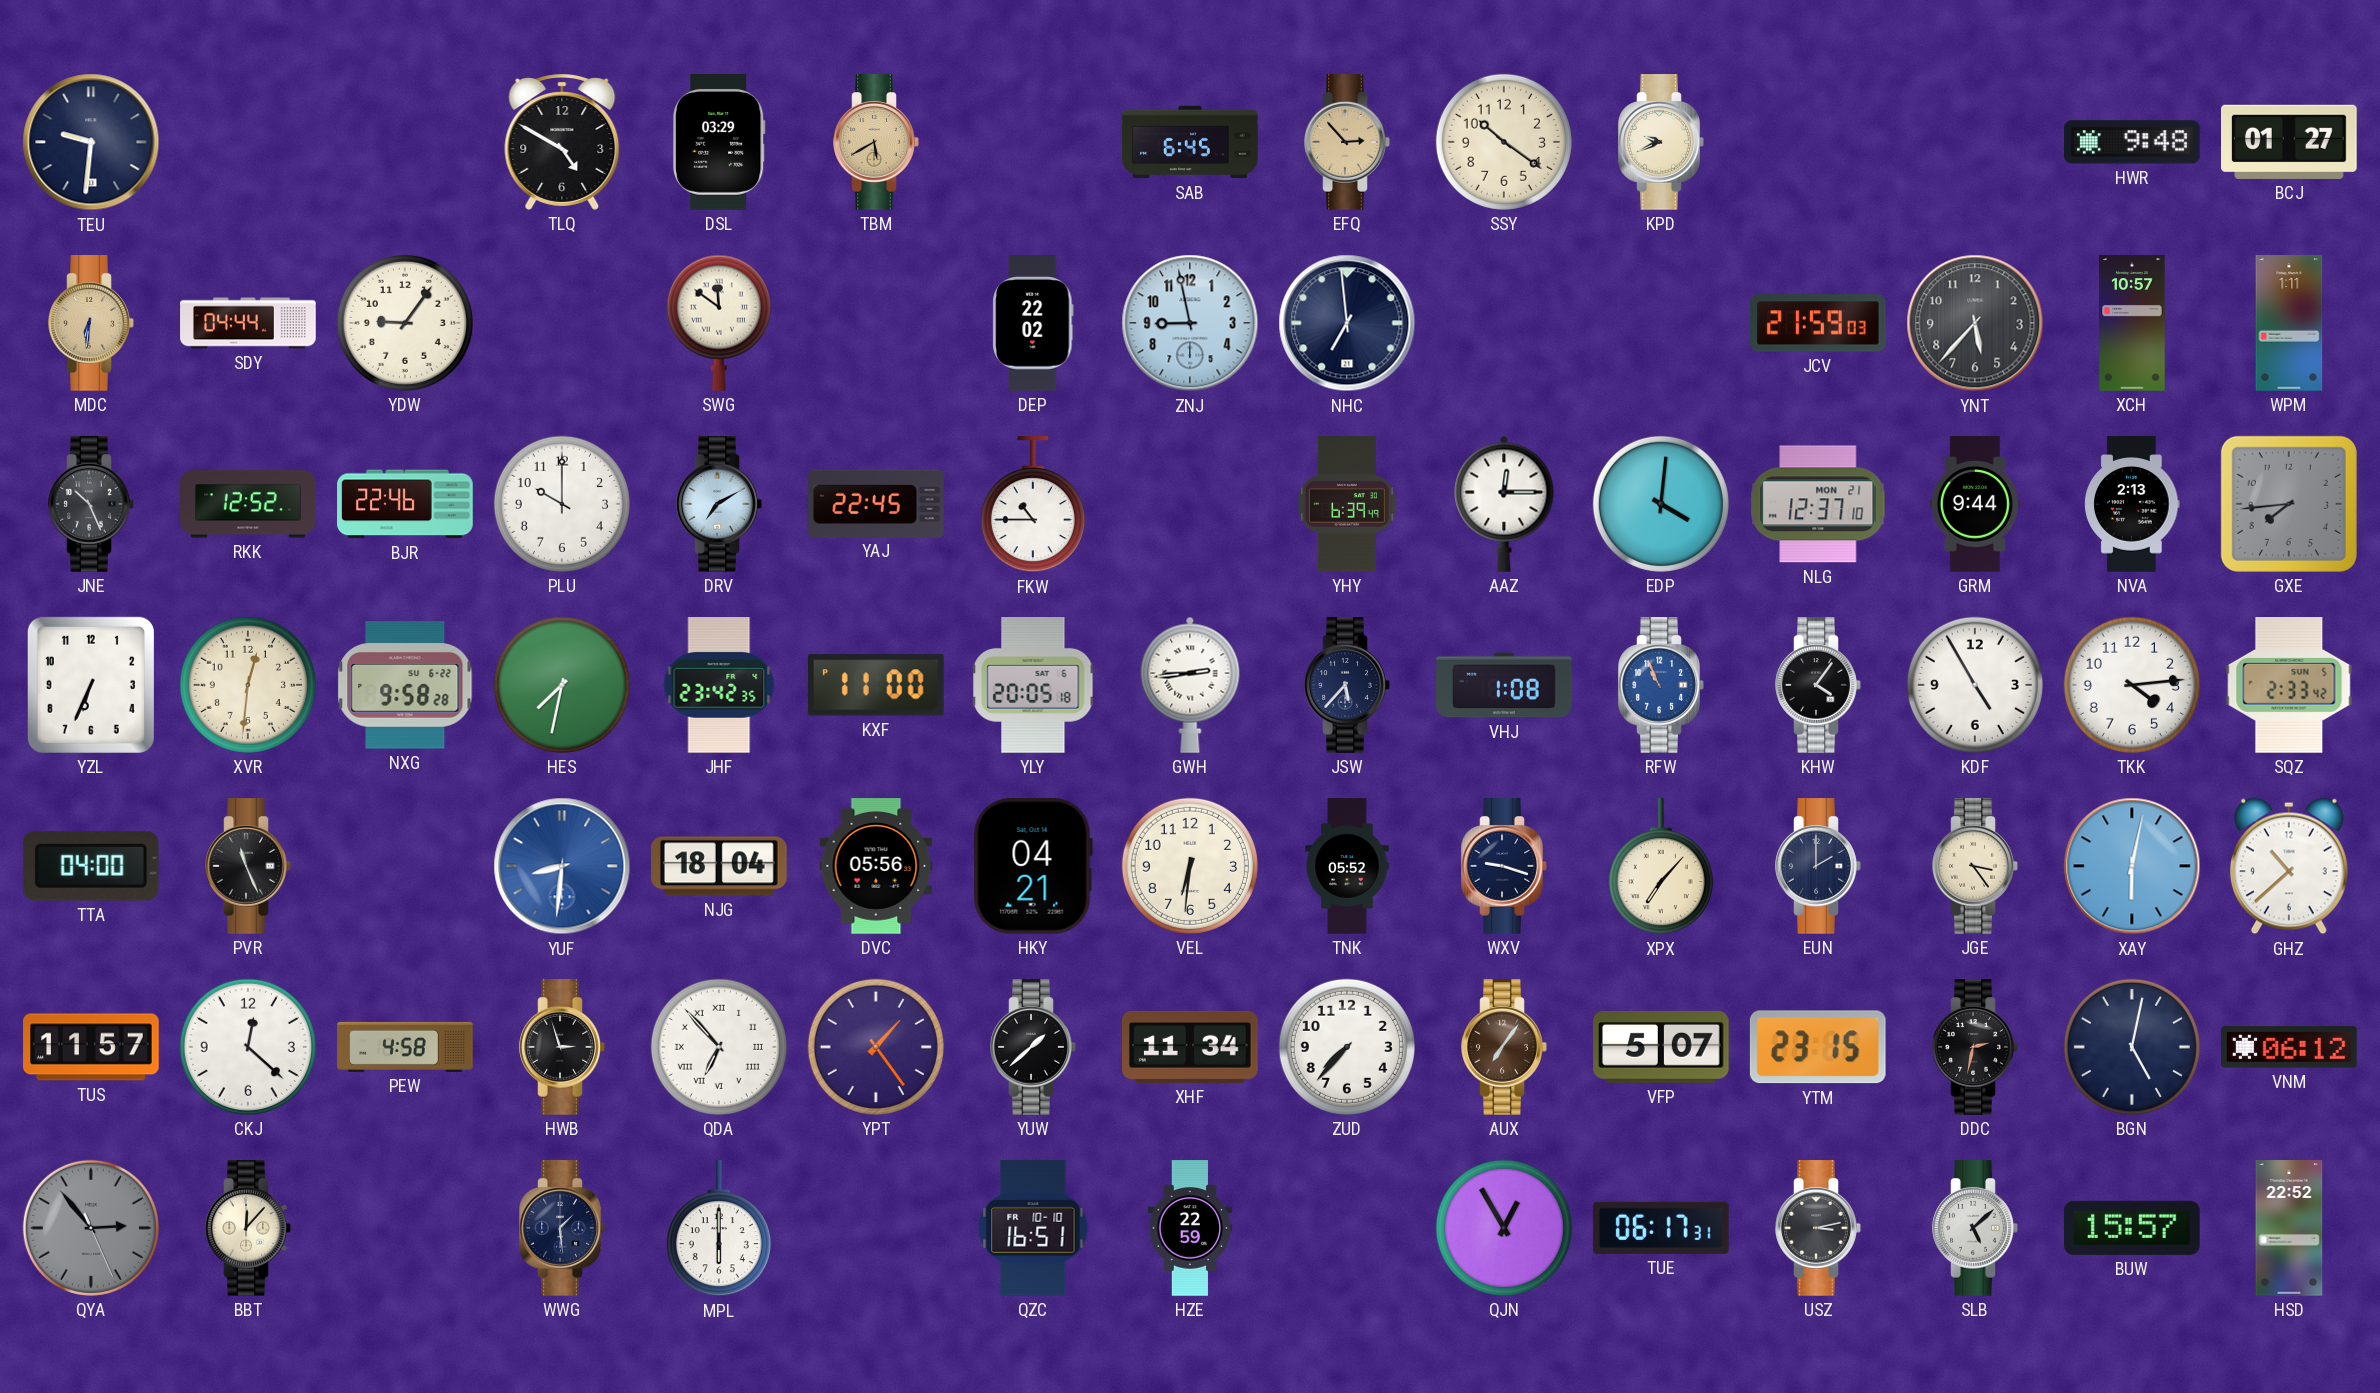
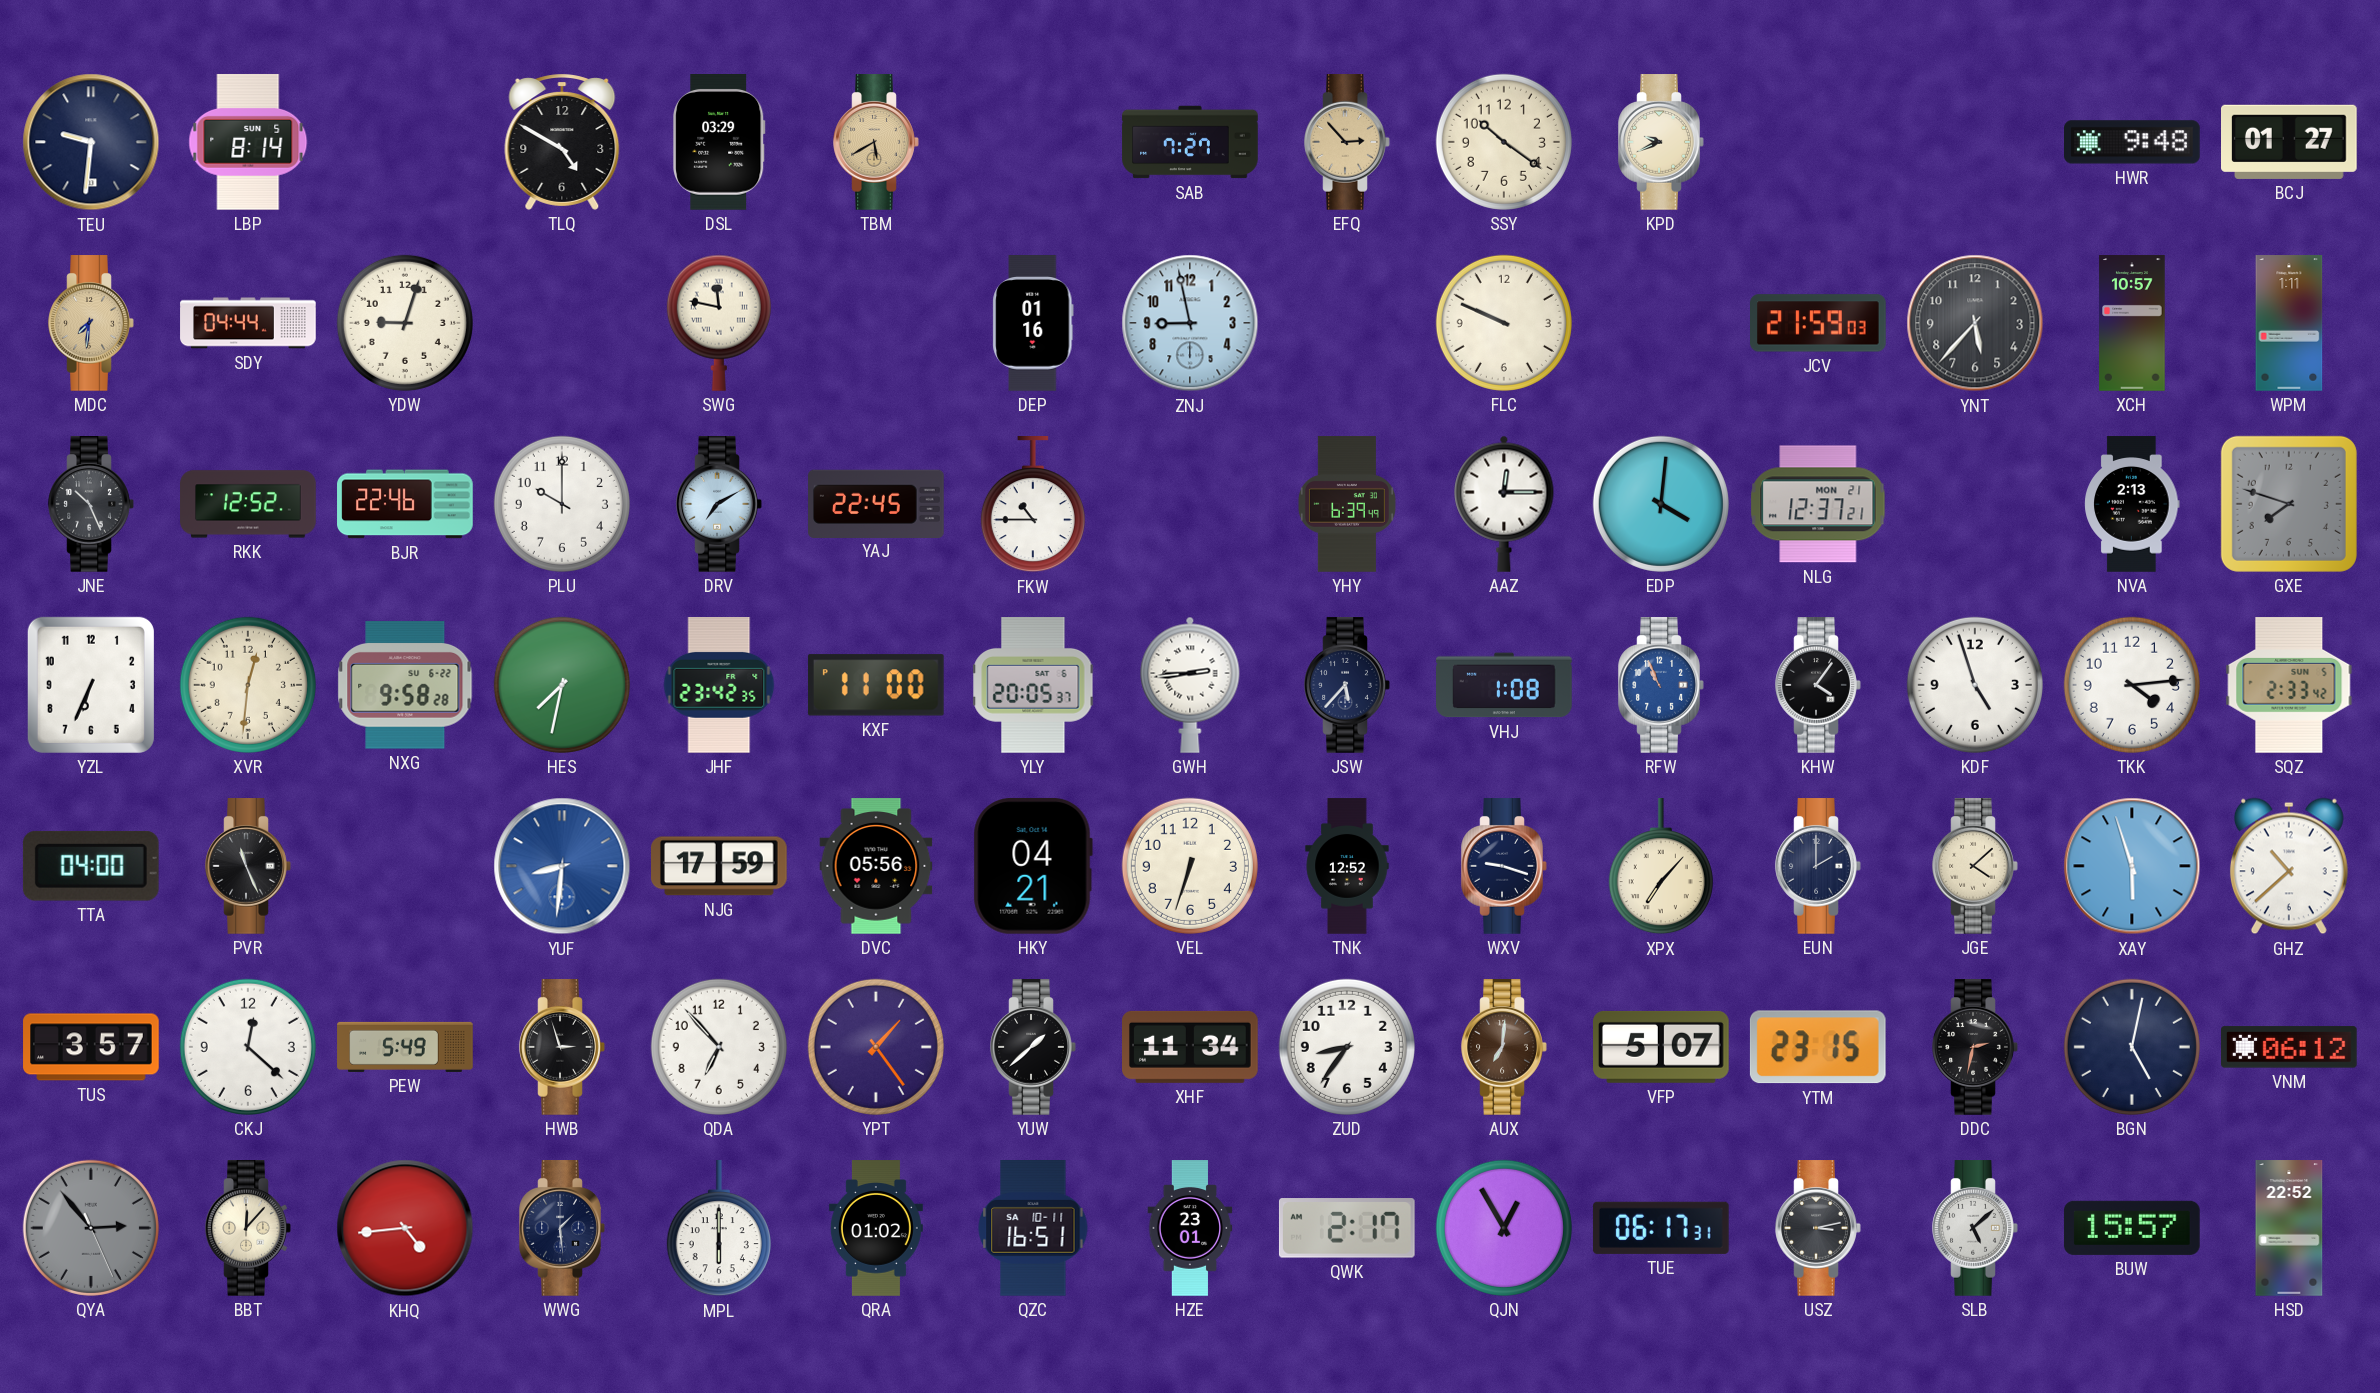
LBP: none -> 8:14
SAB: 6:45 -> 7:27
MDC: 6:31 -> 7:31
YDW: 9:06 -> 9:03
SWG: 11:51 -> 11:47
DEP: 22:02 -> 01:16
NHC: 6:59 -> none
FLC: none -> 9:49
NLG: 12:37:10 -> 12:37:21
GRM: 9:44 -> none
GXE: 7:44 -> 7:48
YLY: 20:05:18 -> 20:05:37
KDF: 4:55 -> 4:57
NJG: 18:04 -> 17:59
VEL: 6:31 -> 6:33
TNK: 05:52 -> 12:52
JGE: 3:24 -> 4:08
XAY: 6:02 -> 5:57
TUS: 11:57 -> 3:57
PEW: 4:58 -> 5:49
QDA numerals: Roman -> Arabic
ZUD: 7:37 -> 8:36
AUX: 7:06 -> 7:01
KHQ: none -> 4:44
QRA: none -> 01:02
QZC date: FR 10-10 -> SA 10-11
HZE: 22:59 -> 23:01
QWK: none -> 2:17
